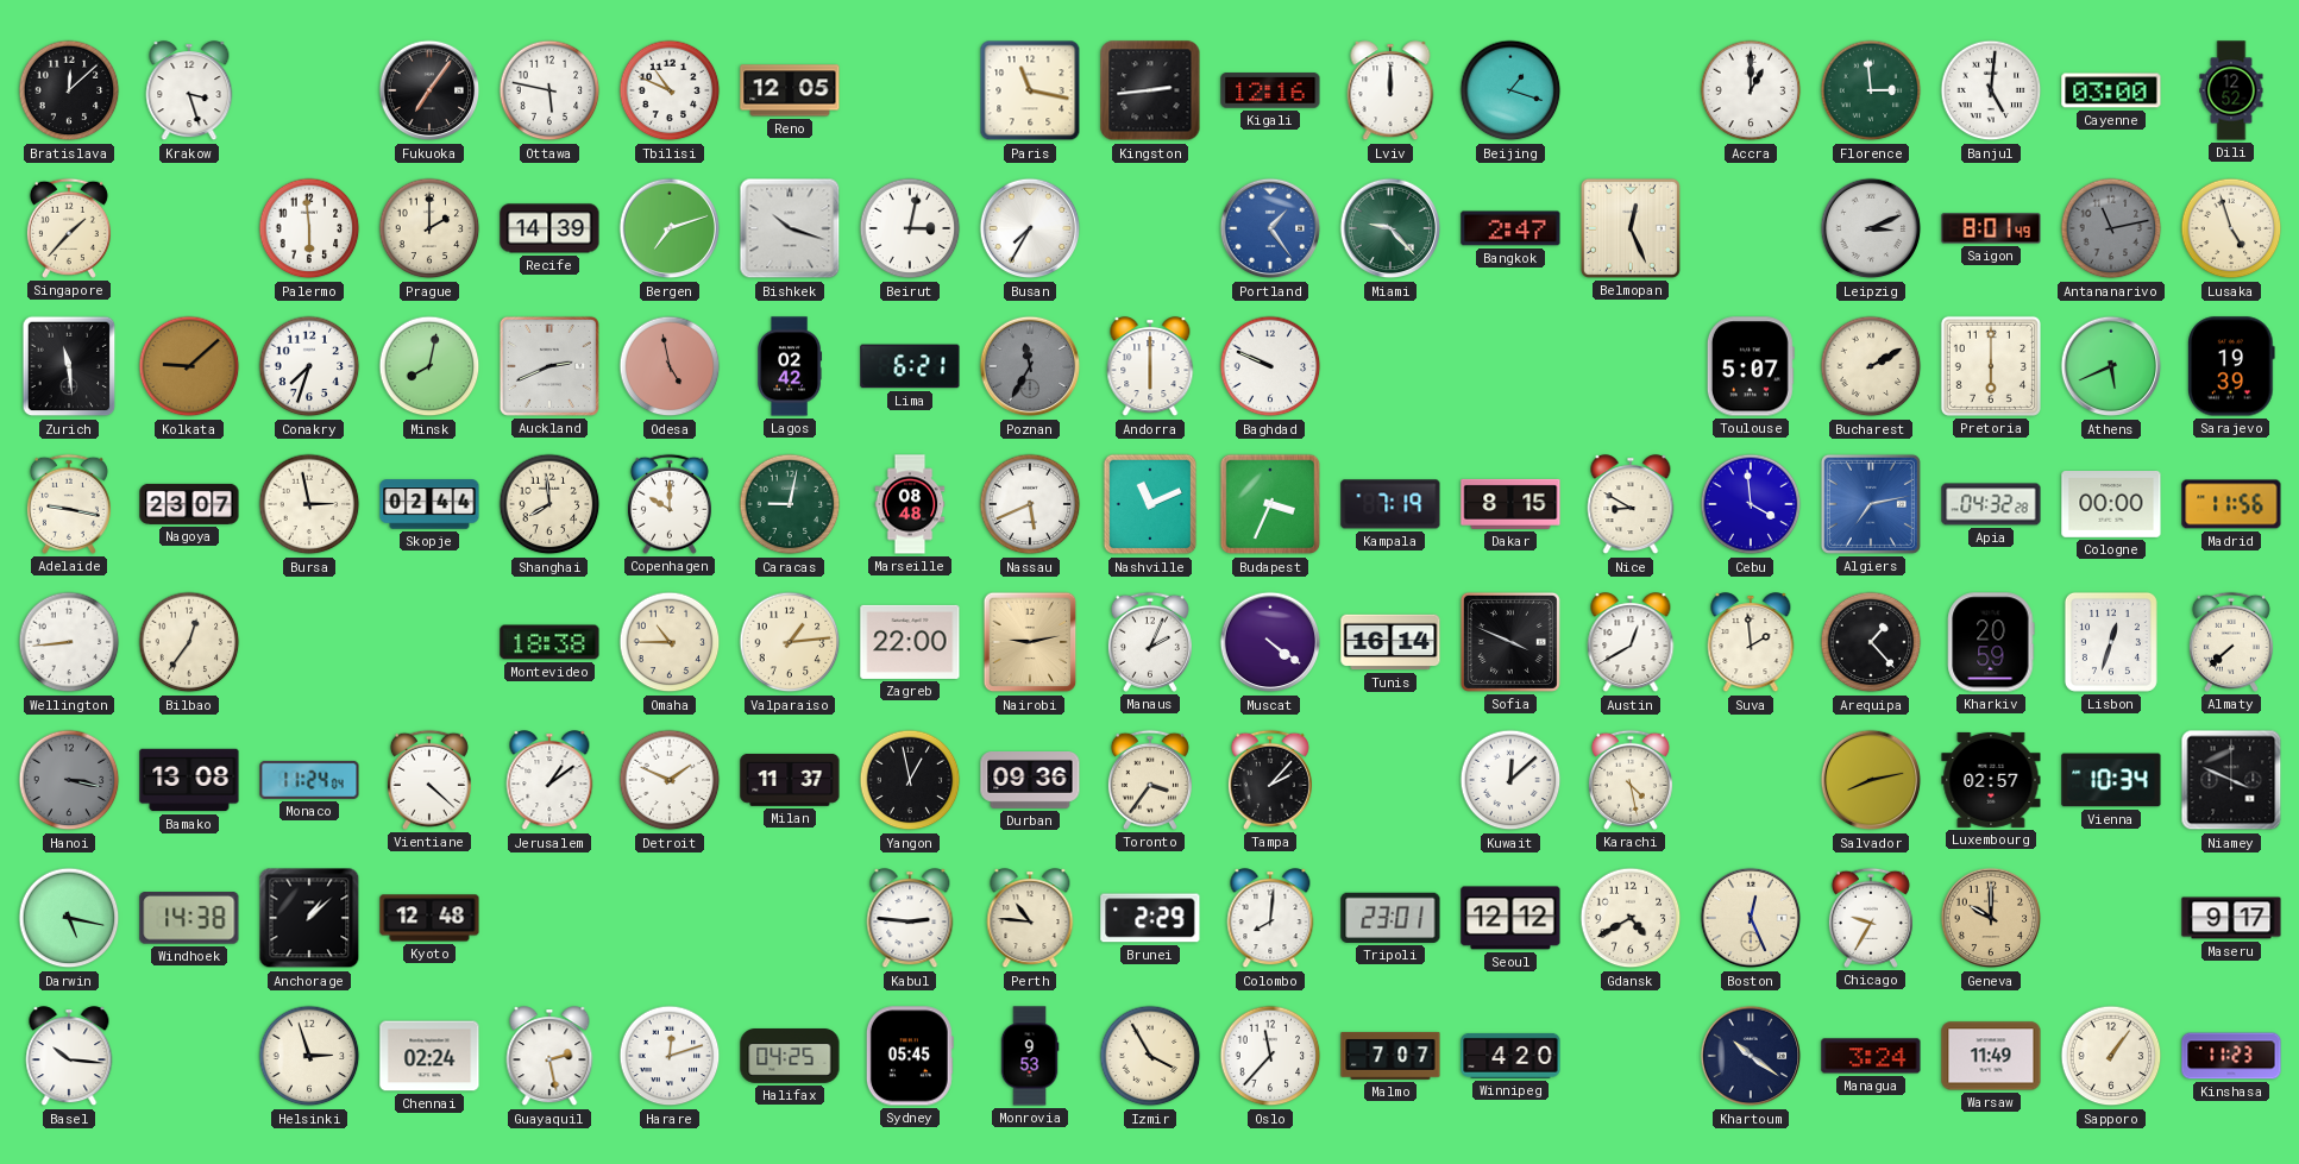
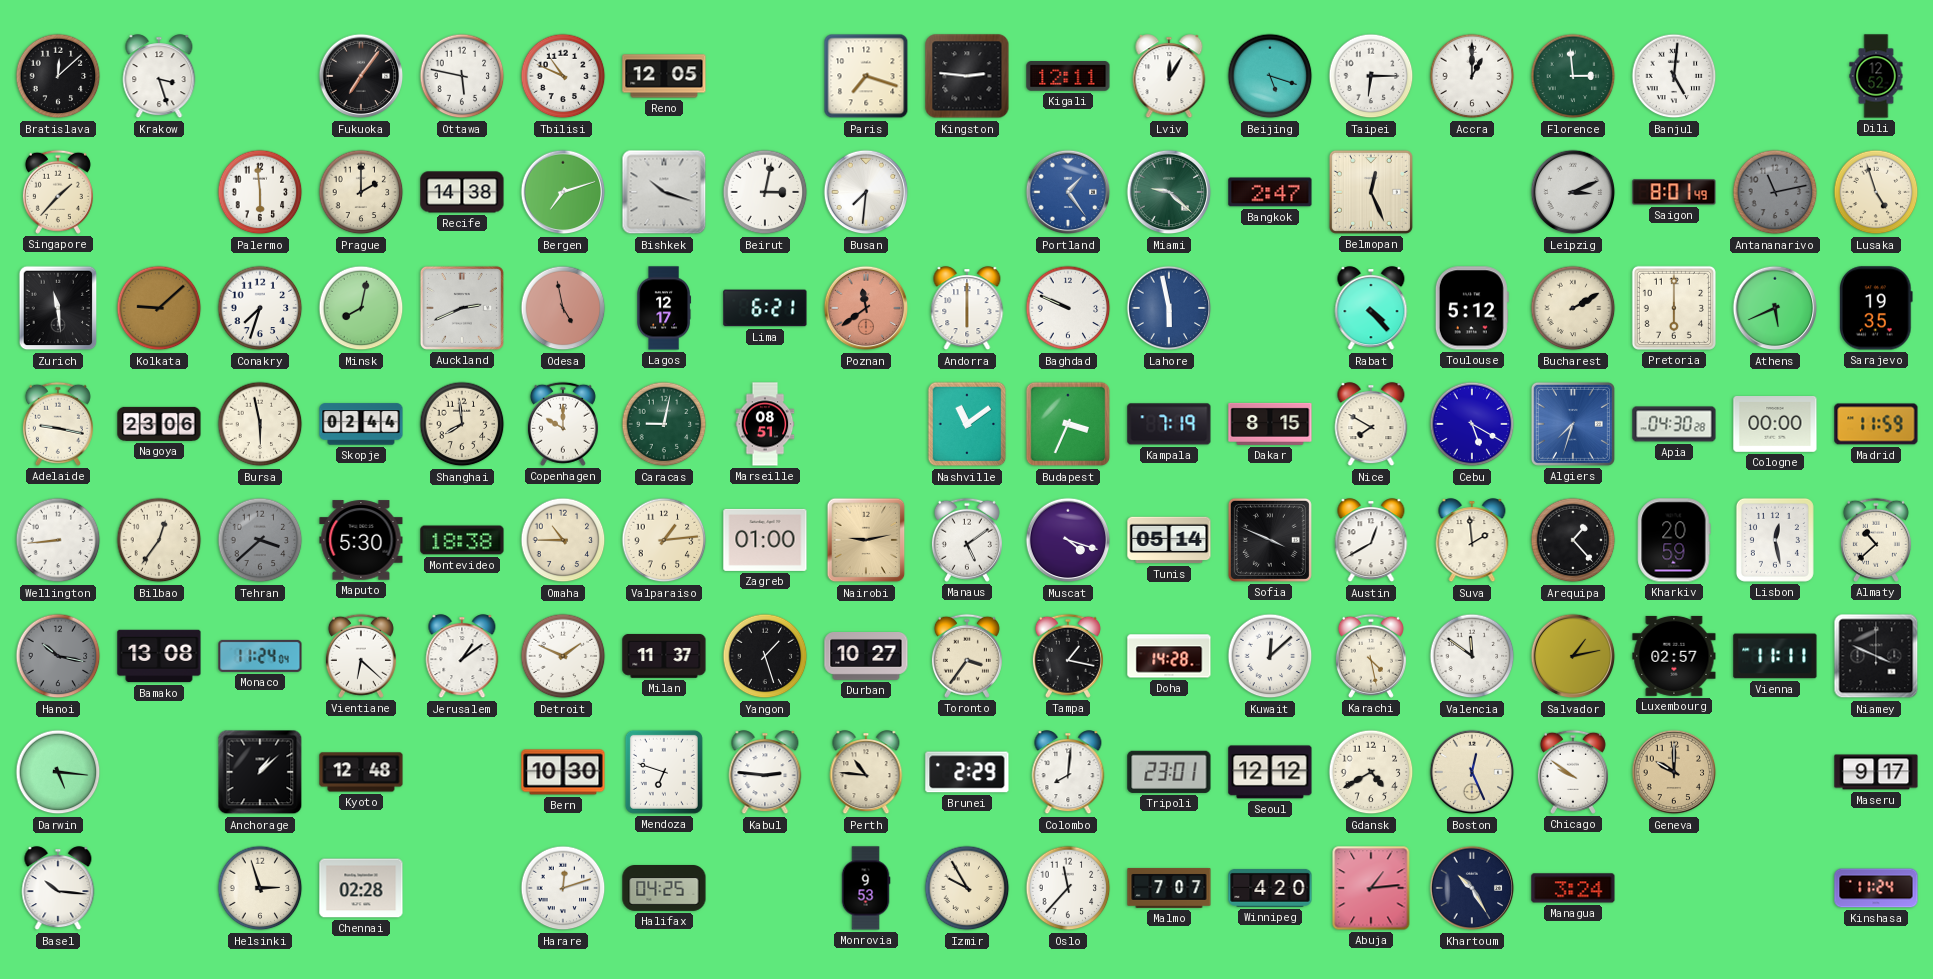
Paris: 11:17 -> 7:18
Kingston: 2:44 -> 2:46
Kigali: 12:16 -> 12:11
Lviv: 12:00 -> 12:05
Beijing: 1:18 -> 5:18
Taipei: none -> 6:15
Cayenne: 03:00 -> none
Recife: 14:39 -> 14:38
Busan: 7:35 -> 7:31
Miami: 9:23 -> 9:22
Lagos: 02:42 -> 12:17
Poznan: 11:35 -> 11:39
Poznan dial: grey -> salmon
Lahore: none -> 5:58
Rabat: none -> 4:23
Toulouse: 5:07 -> 5:12
Sarajevo: 19:39 -> 19:35
Nagoya: 23:07 -> 23:06
Bursa: 2:58 -> 5:58
Marseille: 08:48 -> 08:51
Nassau: 5:41 -> none
Nashville: 11:11 -> 11:09
Nice: 8:50 -> 7:50
Cebu: 3:59 -> 5:20
Algiers: 7:13 -> 7:33
Apia: 04:32 -> 04:30
Madrid: 11:56 -> 11:59
Tehran: none -> 3:38
Maputo: none -> 5:30
Zagreb: 22:00 -> 01:00
Manaus: 2:04 -> 5:09
Muscat: 4:21 -> 4:18
Tunis: 16:14 -> 05:14
Lisbon: 12:33 -> 12:28
Almaty: 7:38 -> 10:38
Hanoi: 3:17 -> 10:17
Vientiane: 4:22 -> 6:22
Yangon: 12:58 -> 1:27
Durban: 09:36 -> 10:27
Tampa: 2:07 -> 1:17
Doha: none -> 14:28
Valencia: none -> 11:51
Salvador: 8:13 -> 1:13
Vienna: 10:34 -> 11:11
Darwin: 5:17 -> 5:16
Windhoek: 14:38 -> none
Bern: none -> 10:30
Mendoza: none -> 6:48
Chicago: 9:35 -> 9:51
Chennai: 02:24 -> 02:28
Guayaquil: 2:28 -> none
Sydney: 05:45 -> none
Izmir: 3:55 -> 9:55
Abuja: none -> 1:14
Khartoum: 10:21 -> 10:25
Warsaw: 11:49 -> none
Sapporo: 1:06 -> none
Kinshasa: 11:23 -> 11:24
